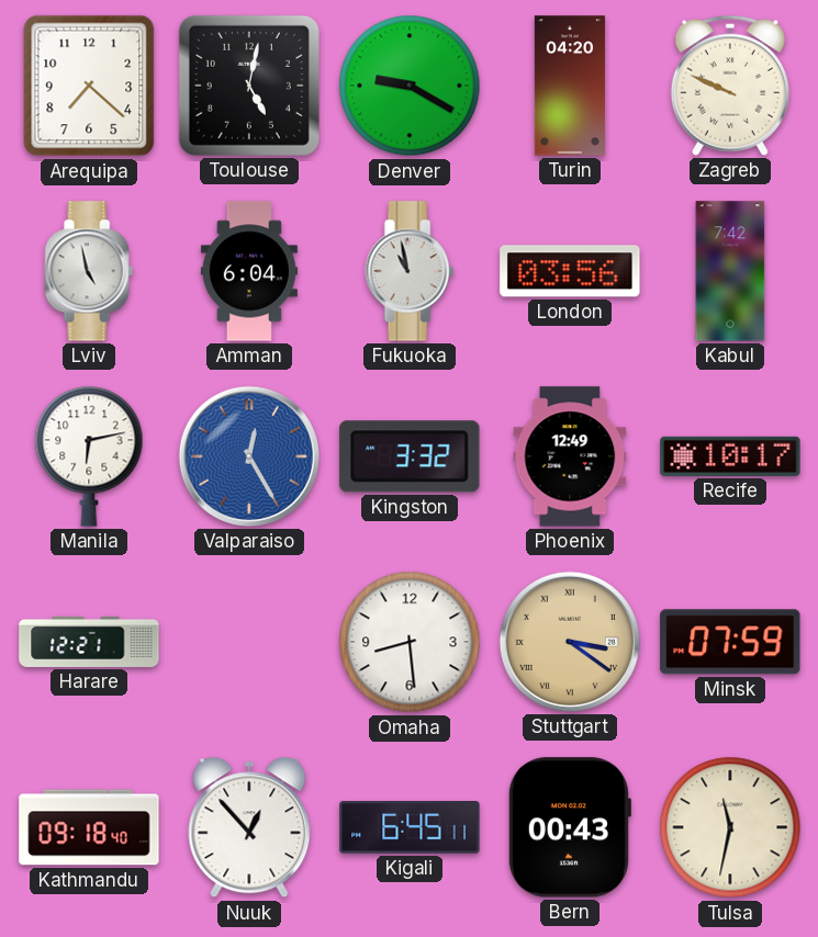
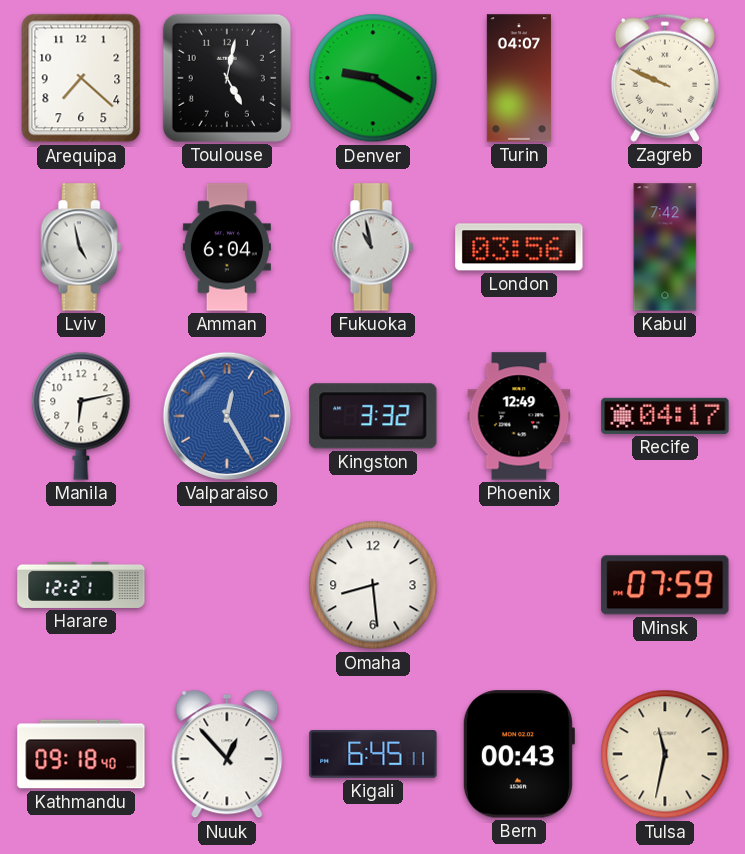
Turin: 04:20 -> 04:07
Recife: 10:17 -> 04:17
Stuttgart: 3:21 -> none
